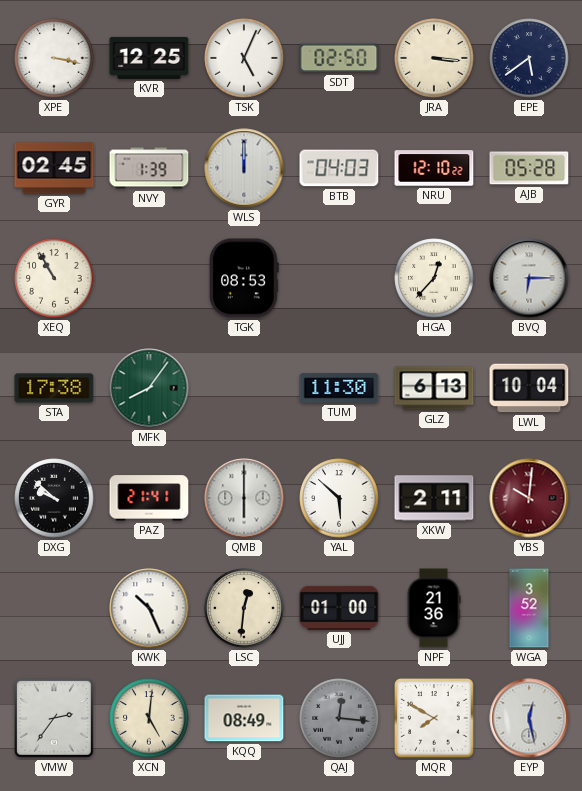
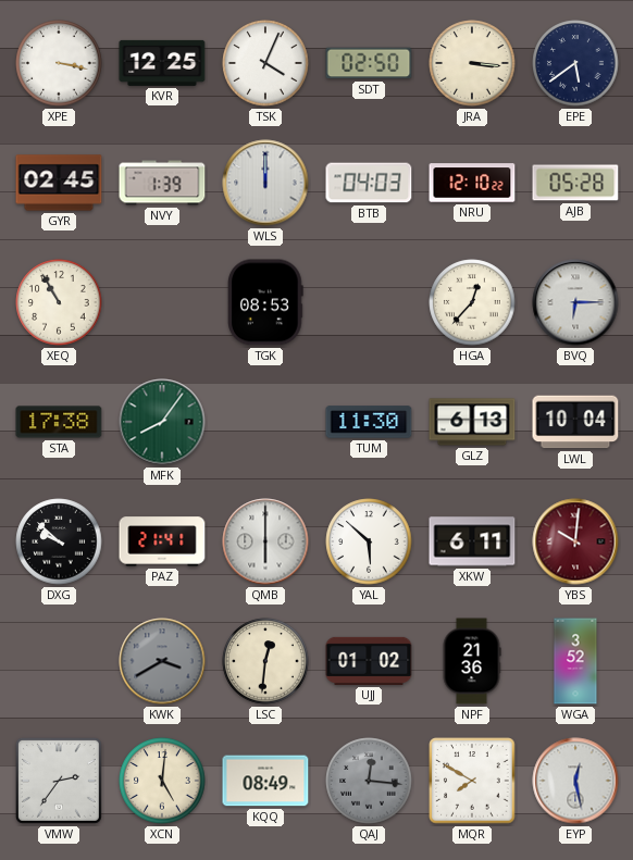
TSK: 5:04 -> 4:04
XKW: 2:11 -> 6:11
KWK: 10:26 -> 3:40
KWK dial: white -> grey
UJJ: 01:00 -> 01:02
